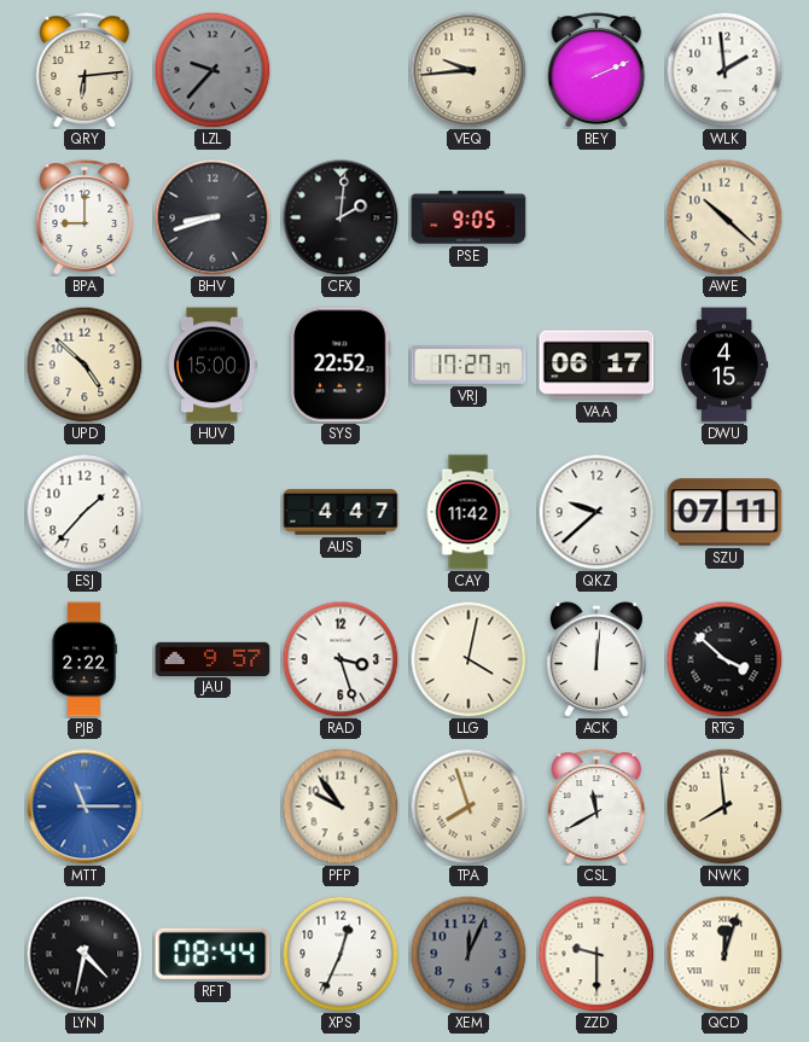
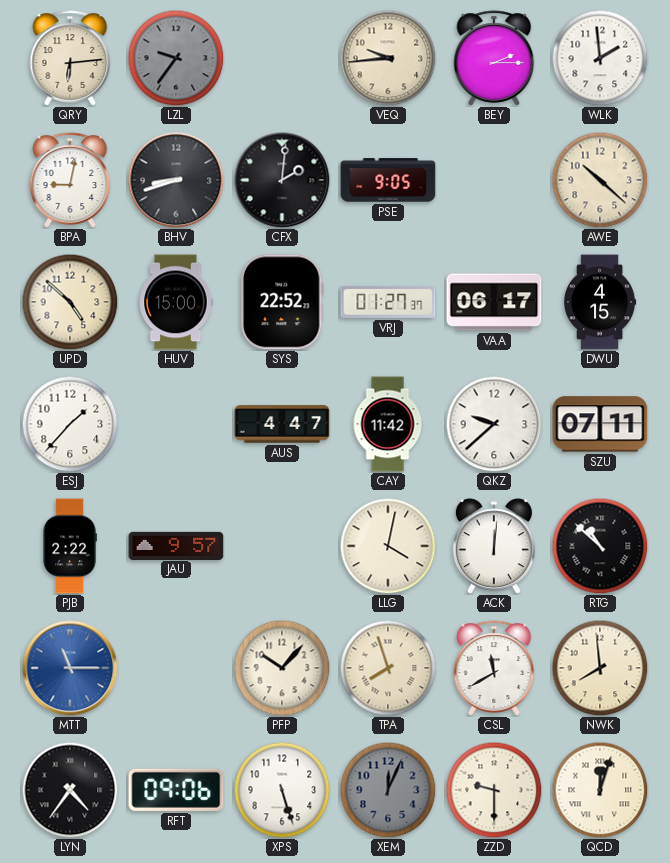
LZL: 9:37 -> 9:36
BEY: 2:11 -> 2:15
BPA: 9:00 -> 9:02
VRJ: 17:27 -> 01:27
RAD: 3:27 -> none
RTG: 3:52 -> 10:52
PFP: 9:54 -> 10:07
LYN: 4:32 -> 4:36
RFT: 08:44 -> 09:06
XPS: 12:34 -> 5:27
